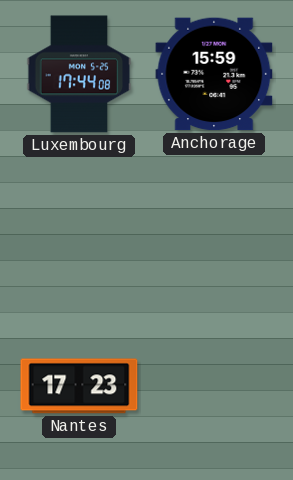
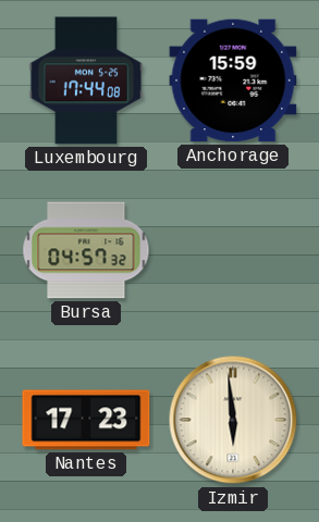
Bursa: none -> 04:57
Izmir: none -> 5:59
